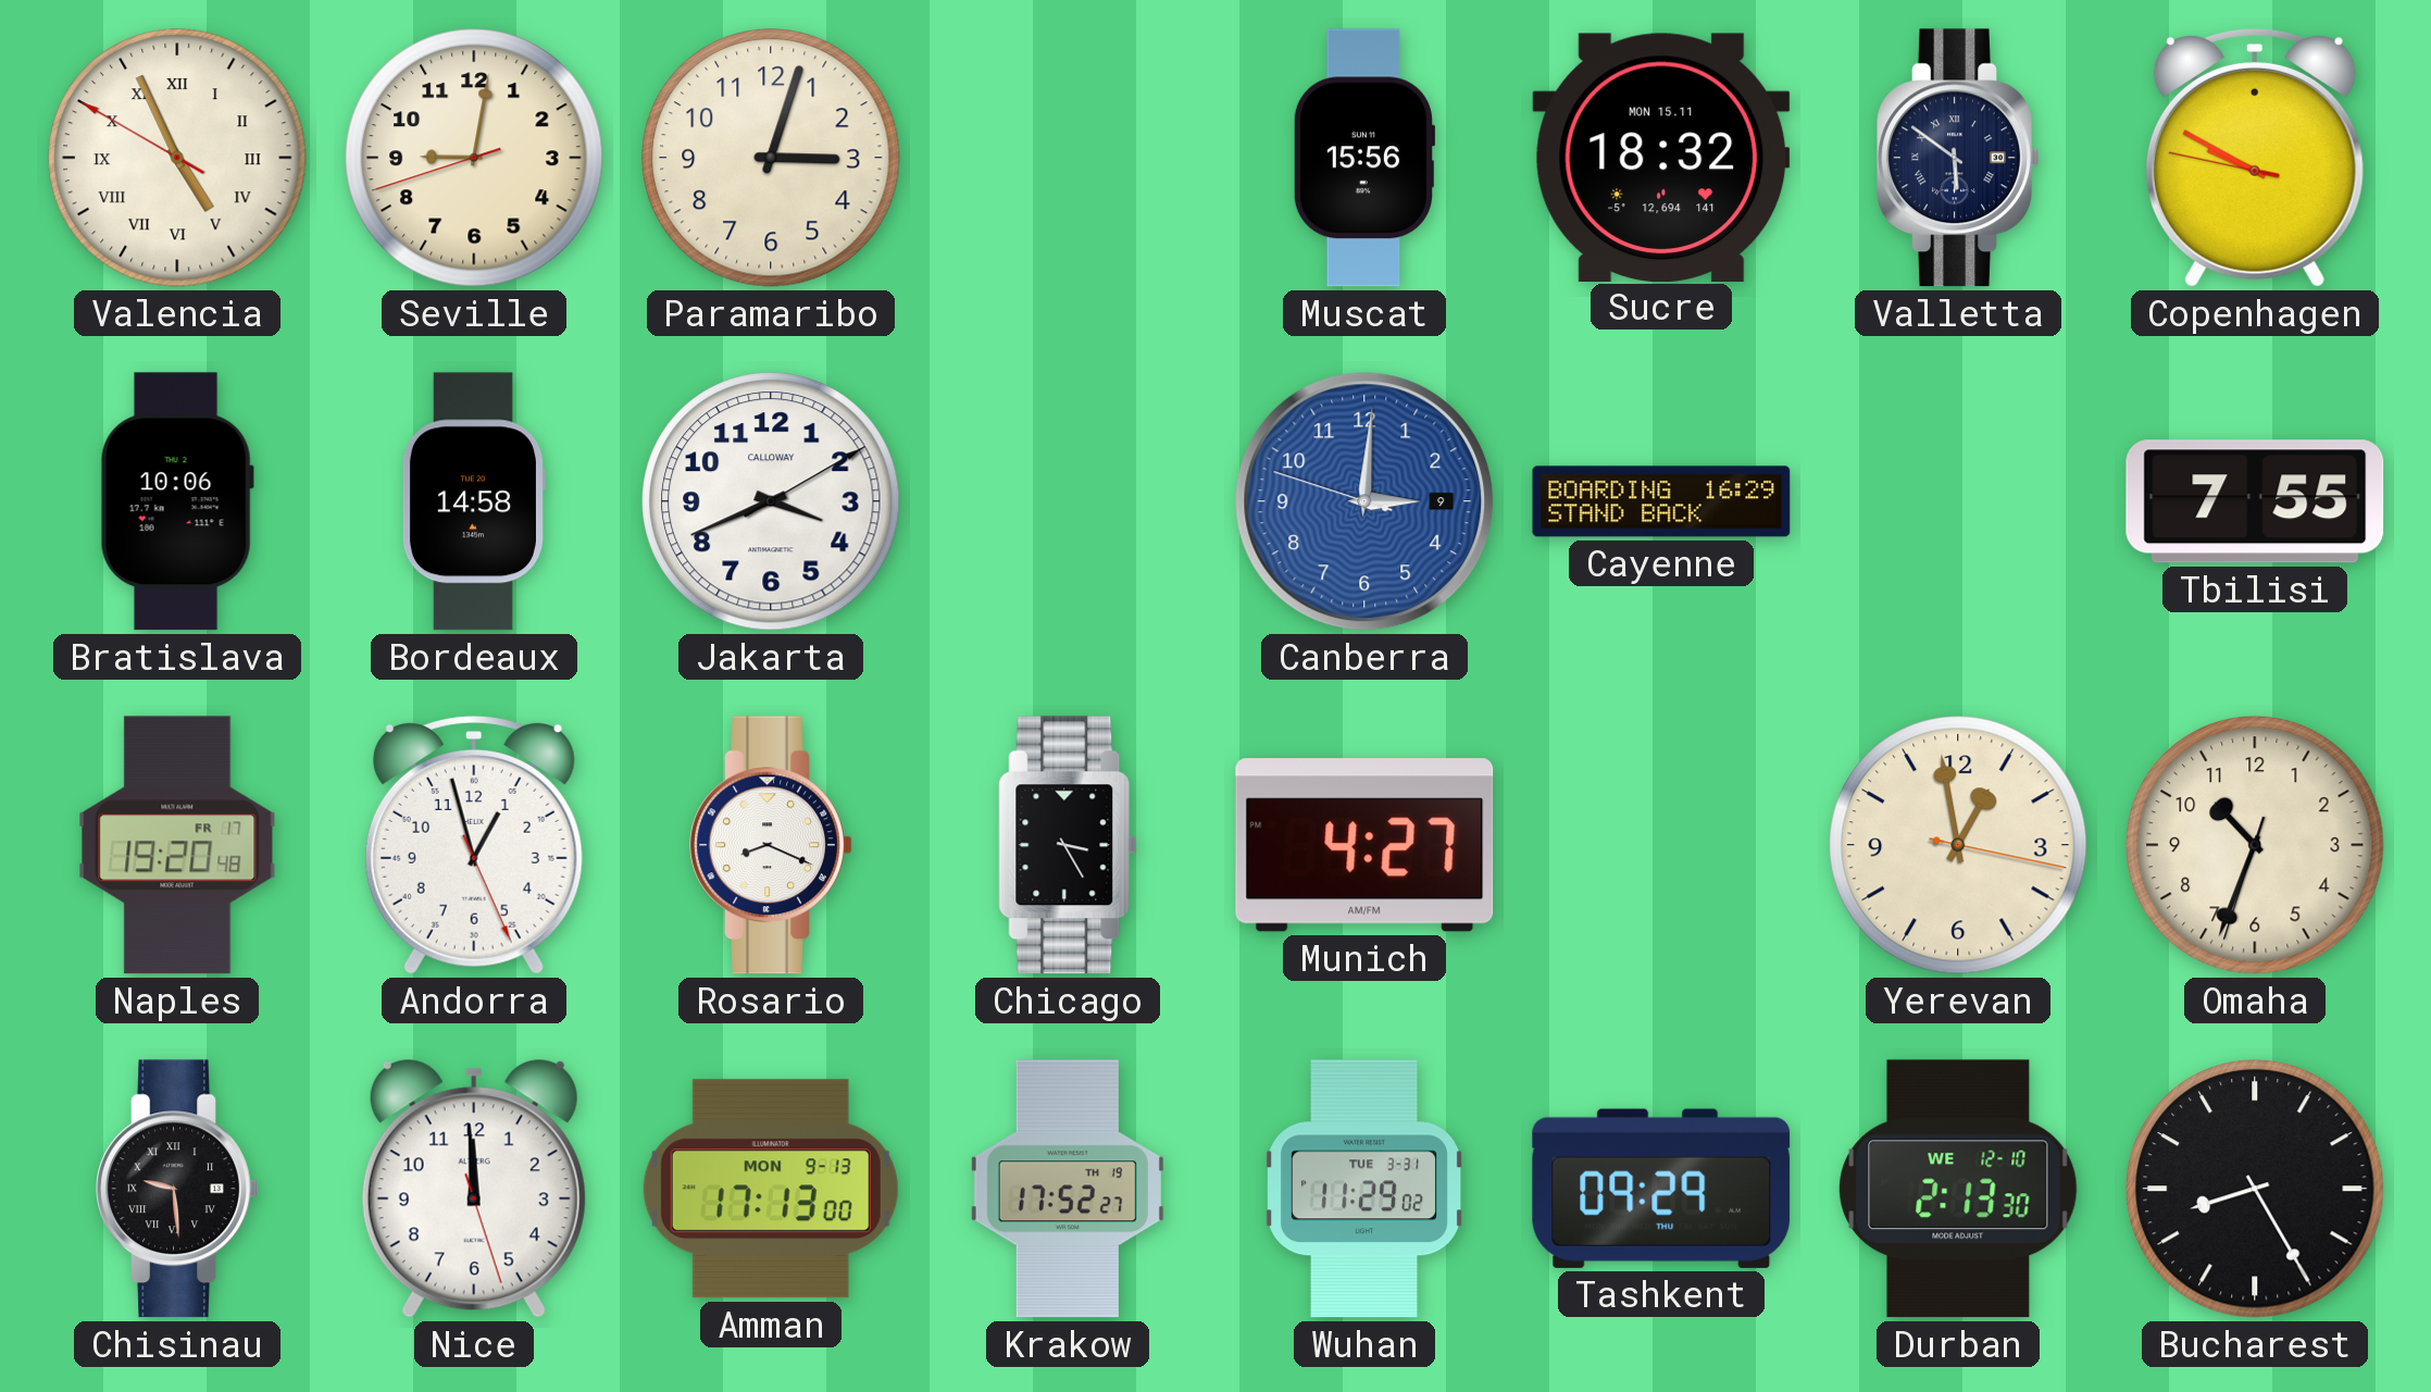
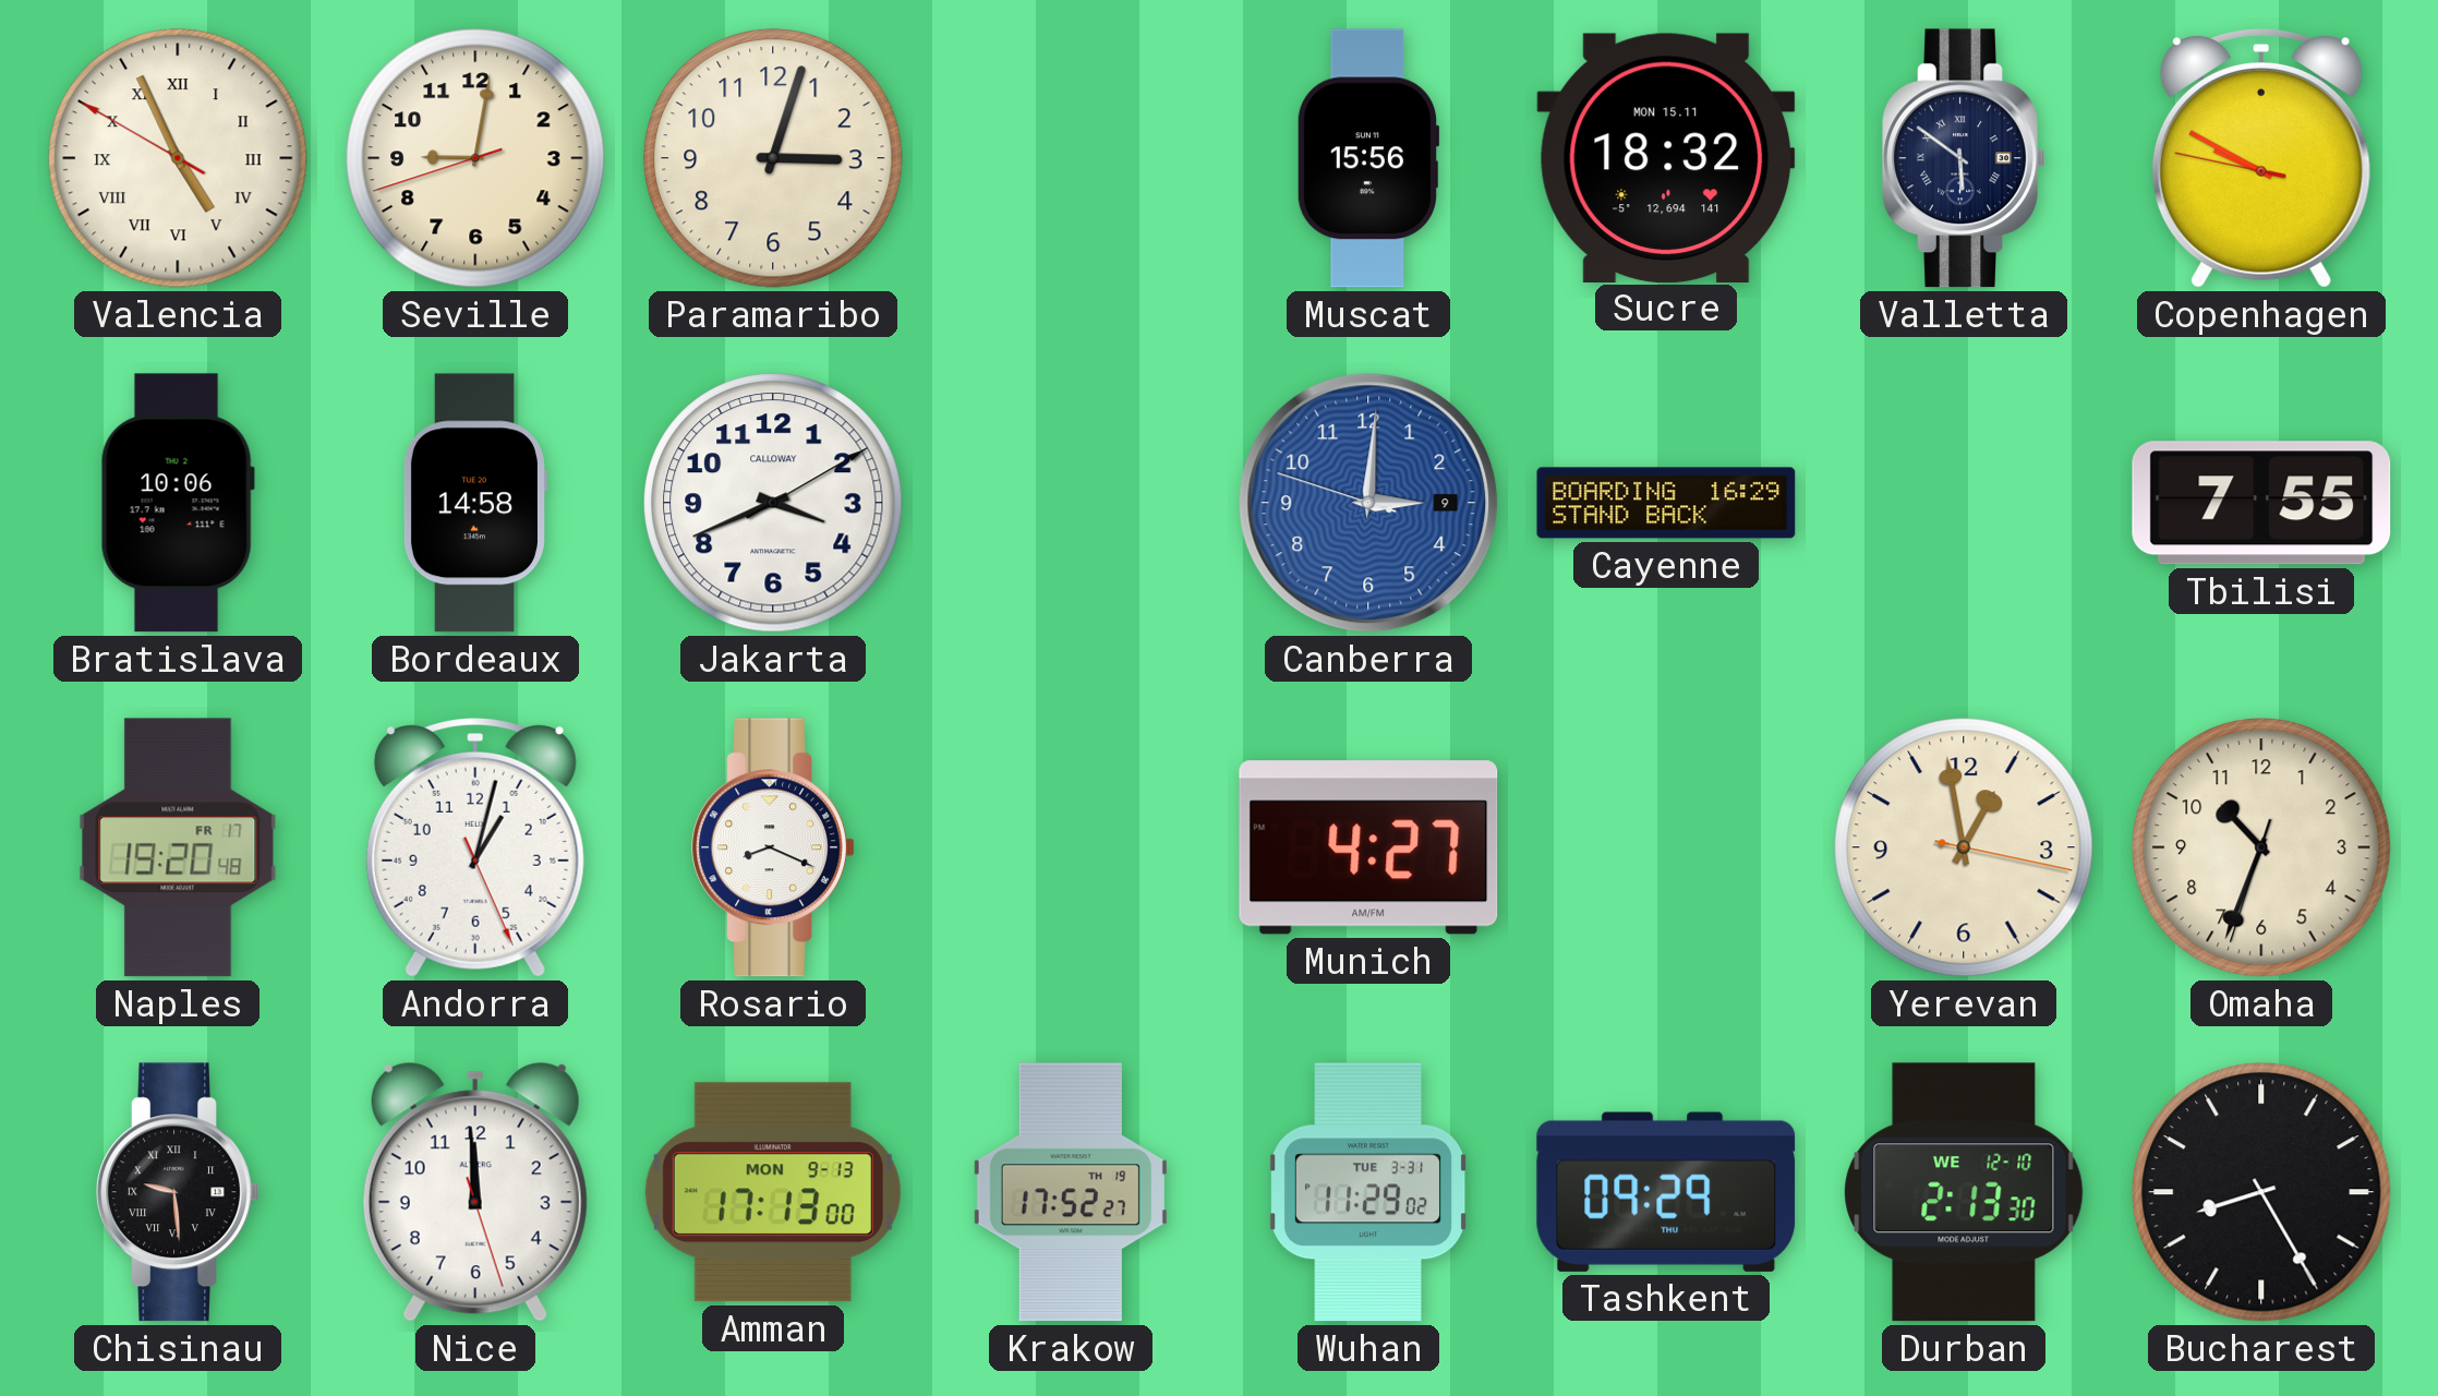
Andorra: 12:57 -> 1:02
Chicago: 3:25 -> none
